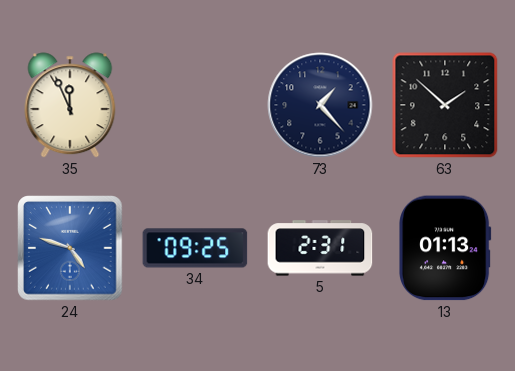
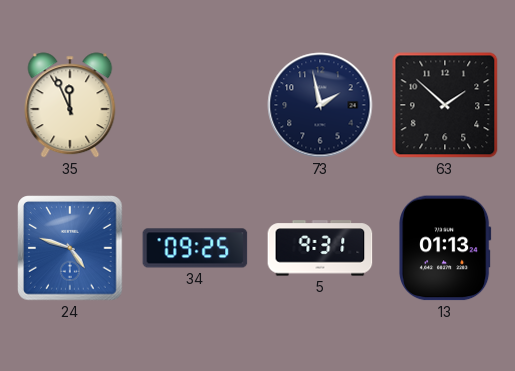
73: 1:23 -> 1:58
5: 2:31 -> 9:31
